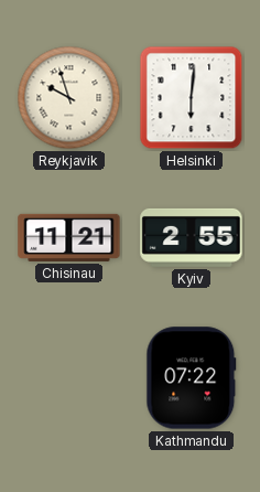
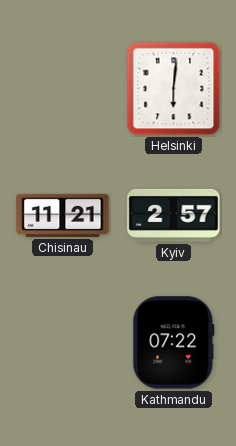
Reykjavik: 9:57 -> none
Kyiv: 2:55 -> 2:57
